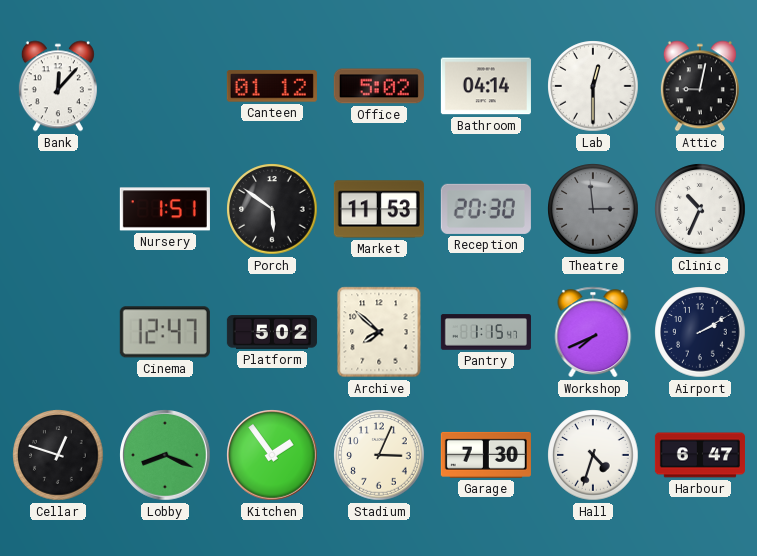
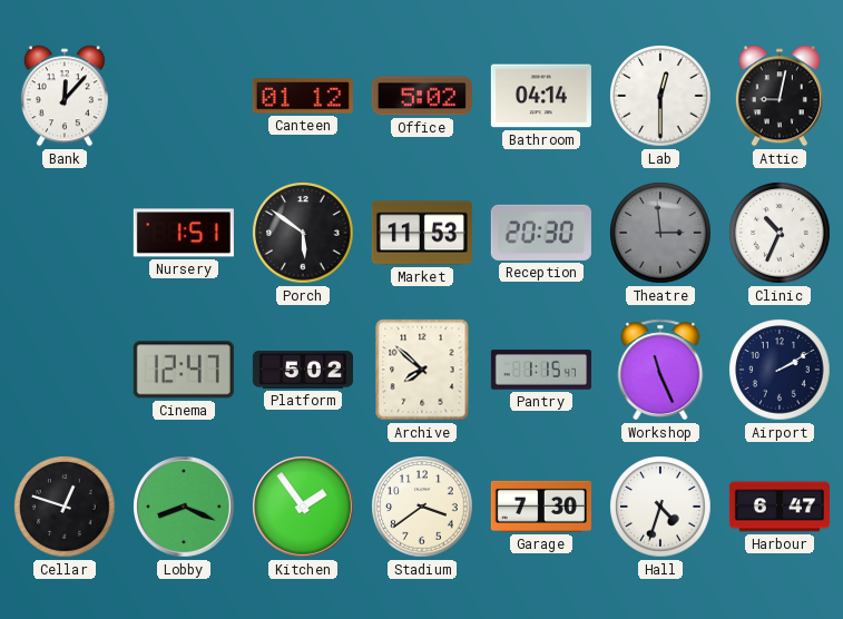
Workshop: 7:41 -> 11:26
Stadium: 3:04 -> 3:39
